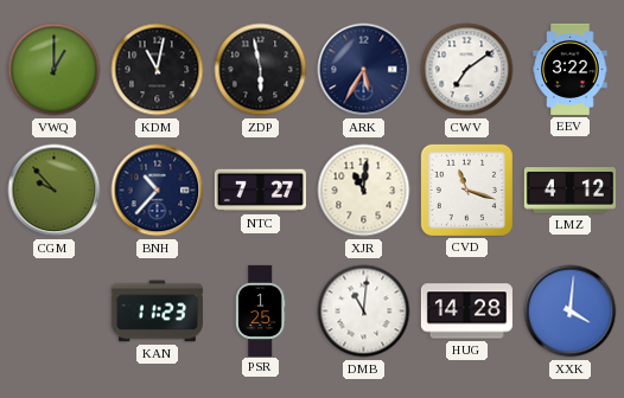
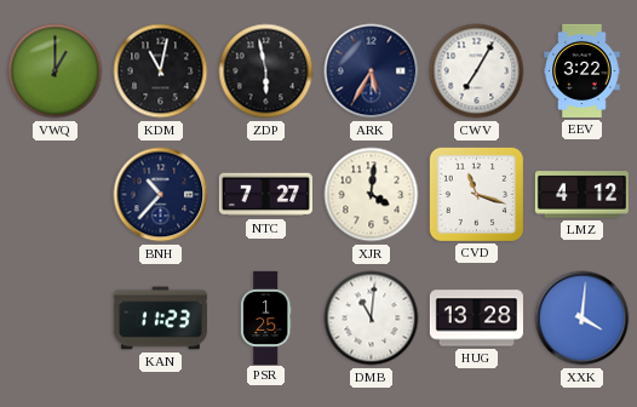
CWV: 7:09 -> 7:05
CGM: 9:53 -> none
XJR: 11:01 -> 4:01
HUG: 14:28 -> 13:28
